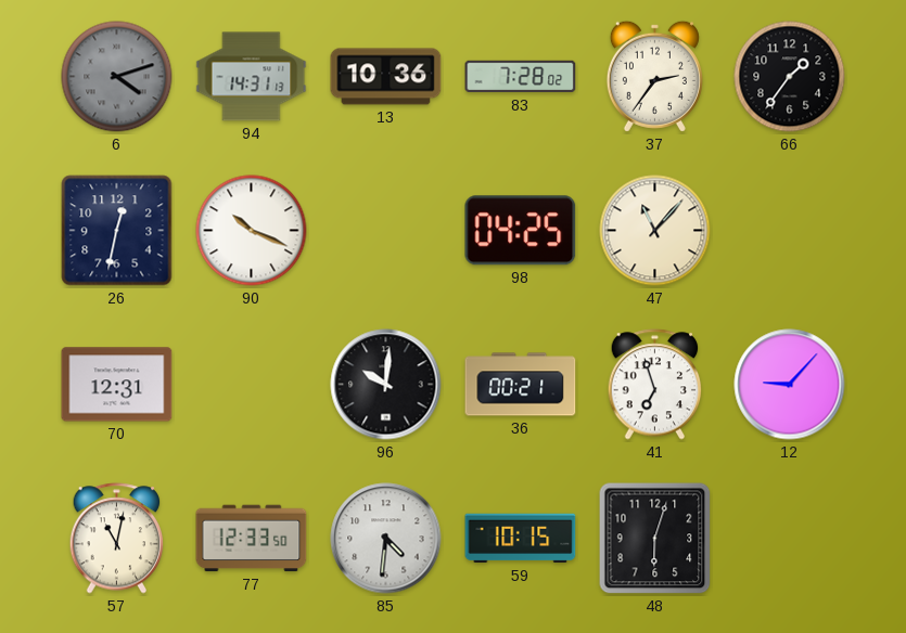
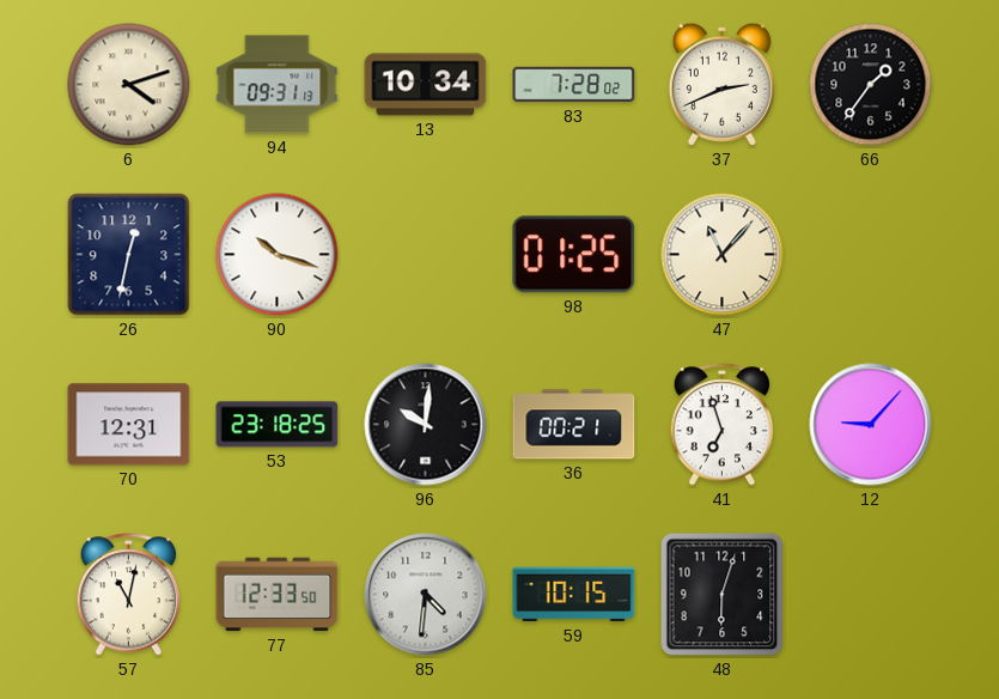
6 dial: grey -> cream
94: 14:31 -> 09:31
13: 10:36 -> 10:34
37: 2:36 -> 2:41
90: 10:19 -> 10:18
98: 04:25 -> 01:25
53: none -> 23:18
